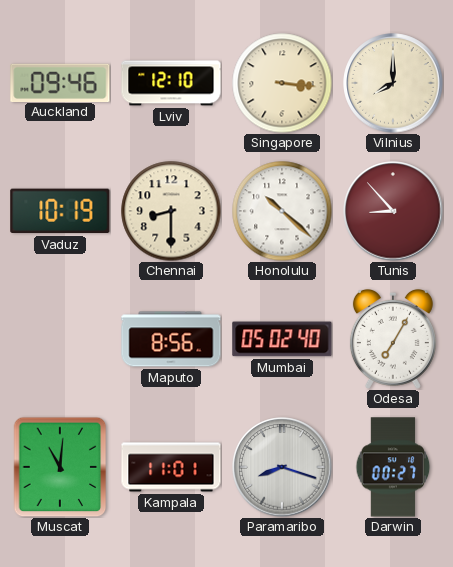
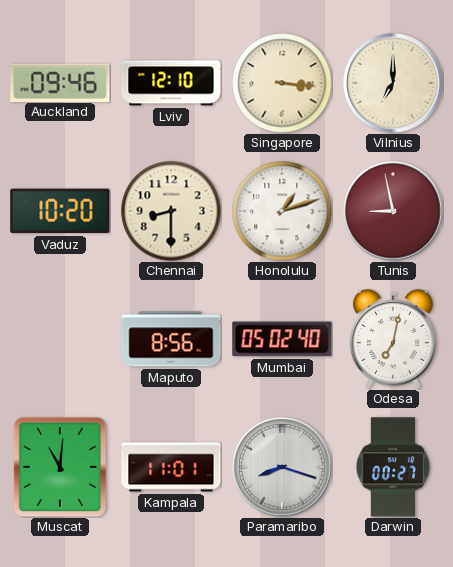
Vilnius: 8:00 -> 7:00
Vaduz: 10:19 -> 10:20
Honolulu: 10:22 -> 1:12
Tunis: 8:53 -> 8:58
Odesa: 7:05 -> 7:02
